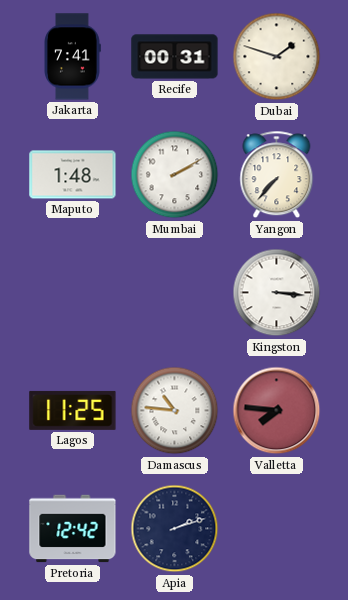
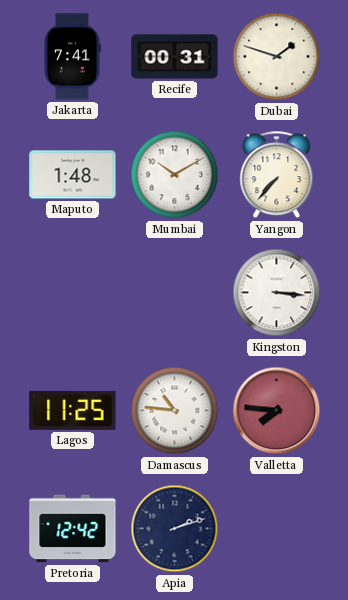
Mumbai: 2:10 -> 10:10
